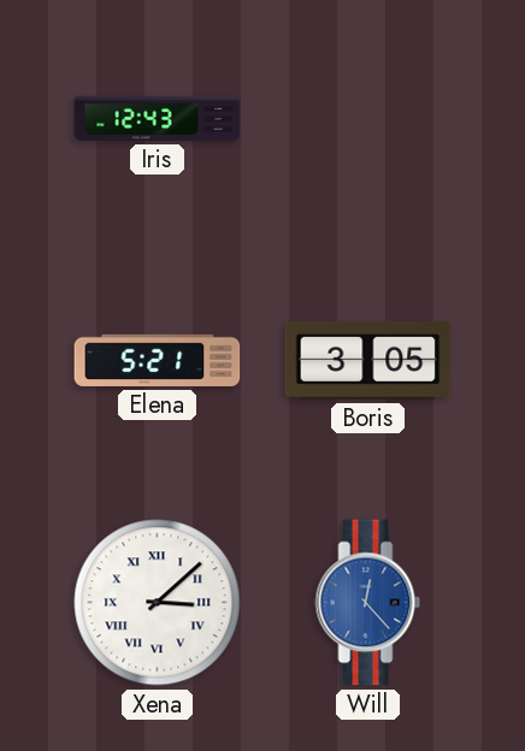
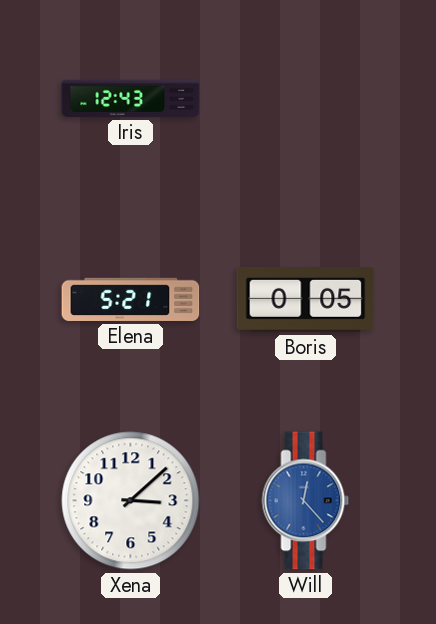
Boris: 3:05 -> 0:05
Xena numerals: Roman -> Arabic
